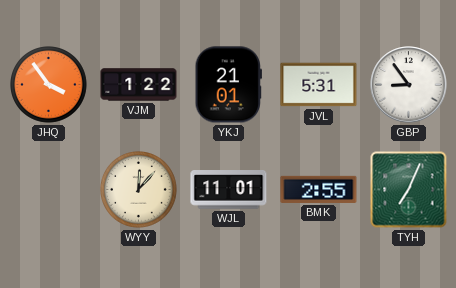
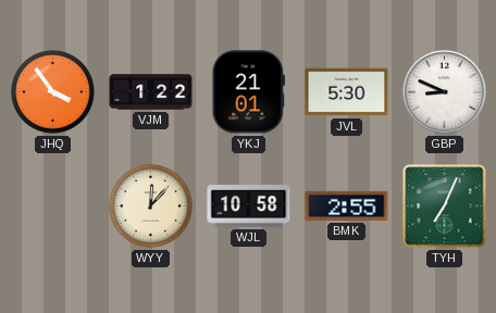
JVL: 5:31 -> 5:30
GBP: 8:54 -> 8:49
WJL: 11:01 -> 10:58
